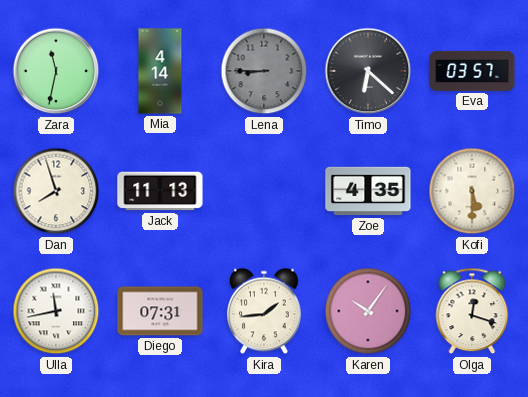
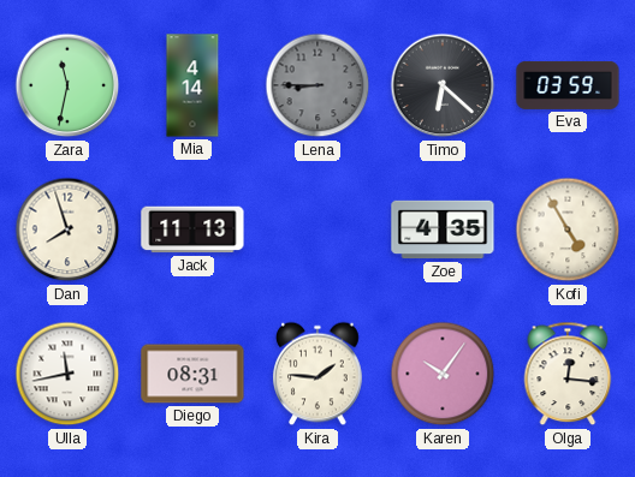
Eva: 03:57 -> 03:59
Kofi: 5:30 -> 4:55
Diego: 07:31 -> 08:31
Kira: 1:44 -> 1:46
Olga: 12:18 -> 12:16
